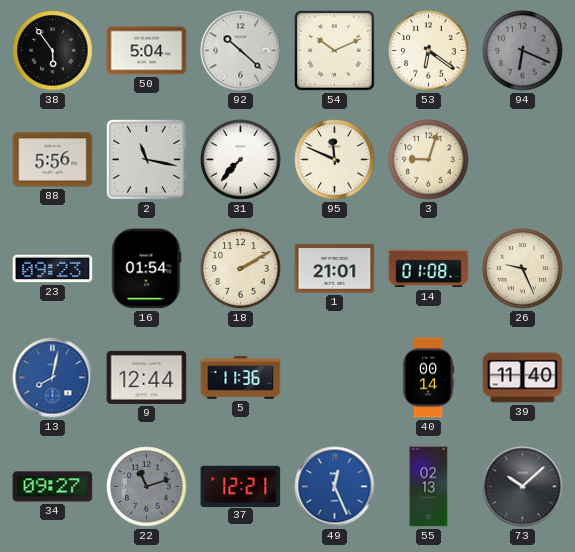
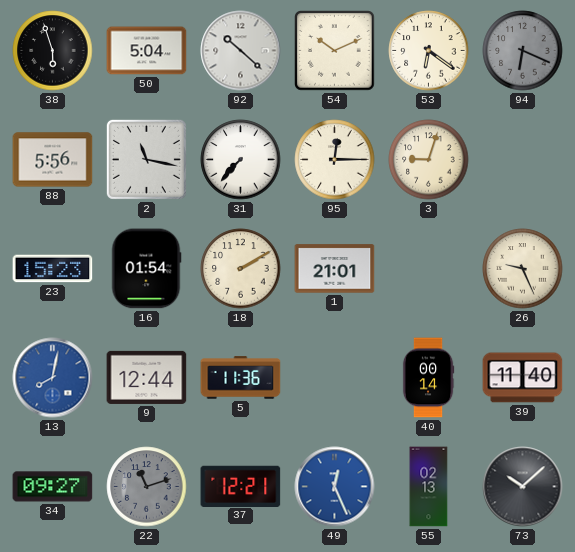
38: 5:54 -> 5:57
95: 11:49 -> 12:15
23: 09:23 -> 15:23
14: 01:08 -> none
